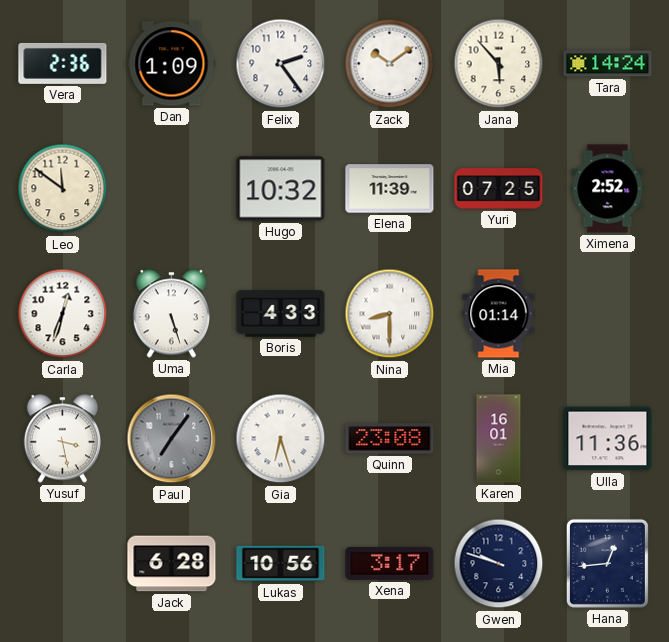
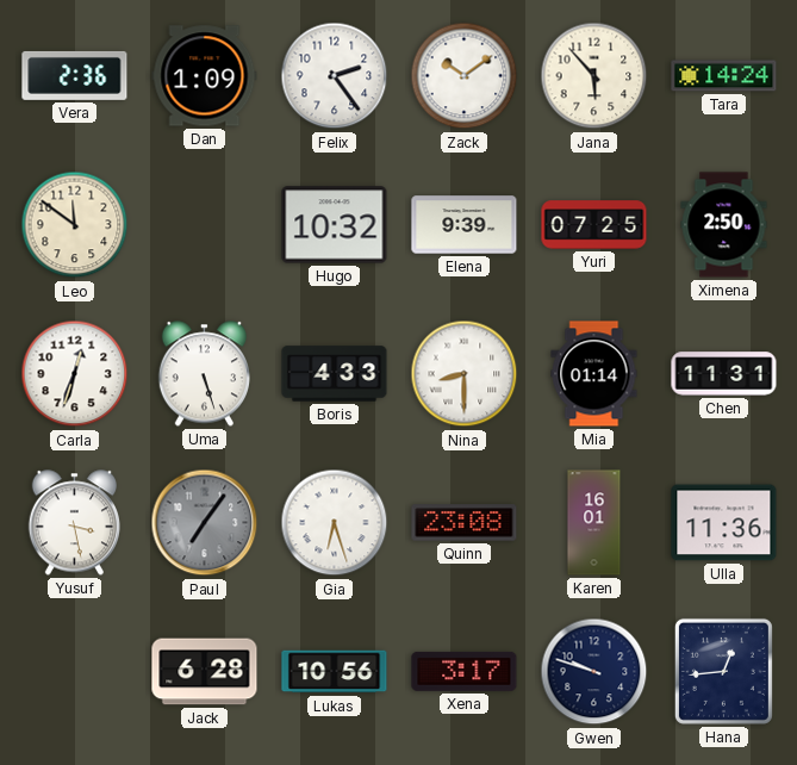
Elena: 11:39 -> 9:39
Ximena: 2:52 -> 2:50
Chen: none -> 11:31
